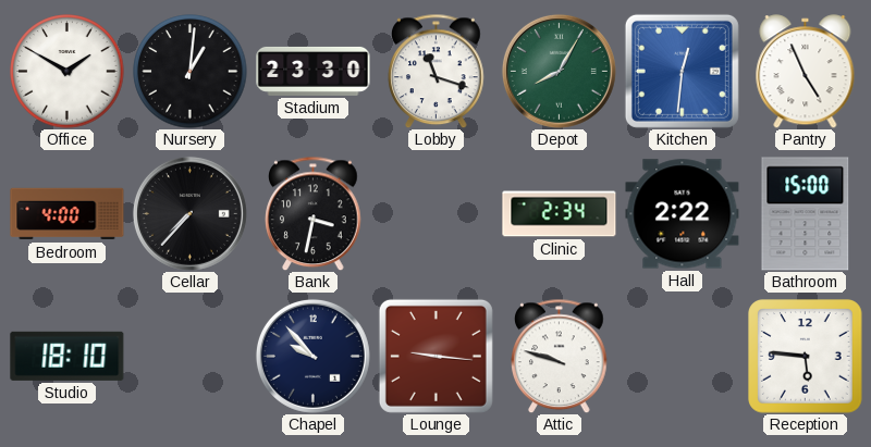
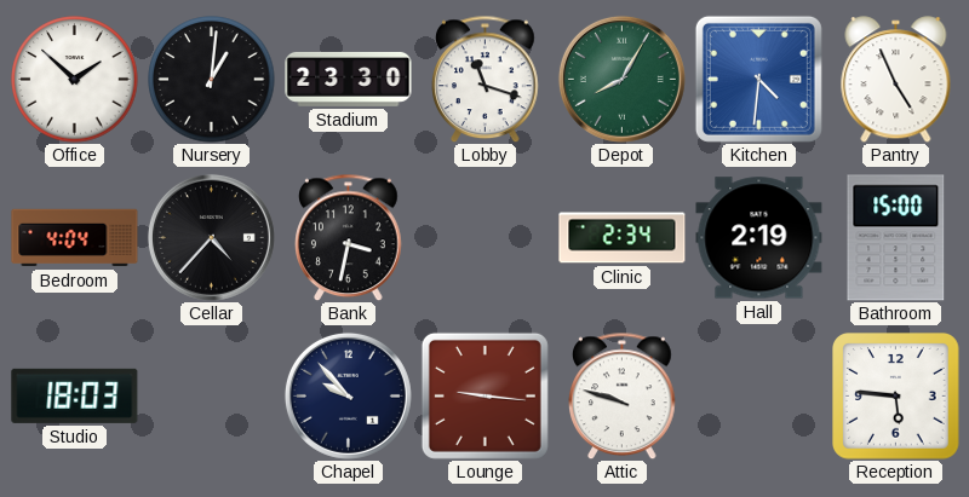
Office: 1:50 -> 1:52
Kitchen: 12:31 -> 4:31
Bedroom: 4:00 -> 4:04
Cellar: 7:37 -> 4:37
Hall: 2:22 -> 2:19
Studio: 18:10 -> 18:03
